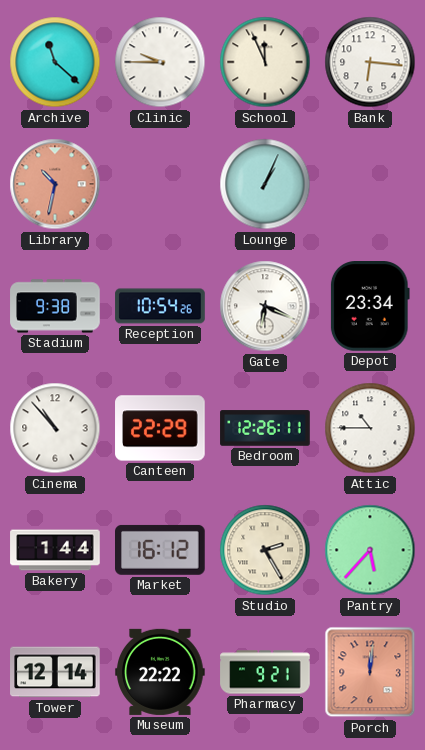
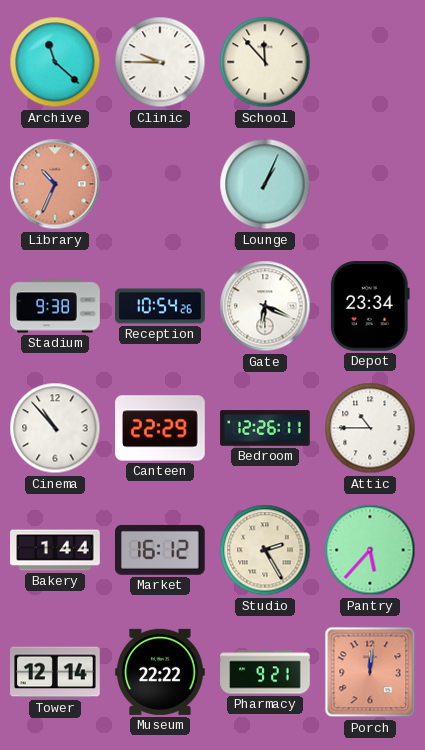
School: 11:56 -> 11:53
Bank: 6:16 -> none
Library: 10:32 -> 10:34
